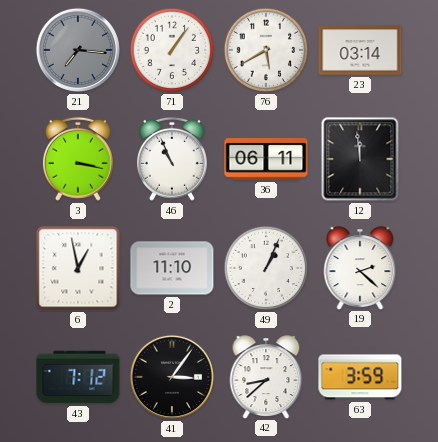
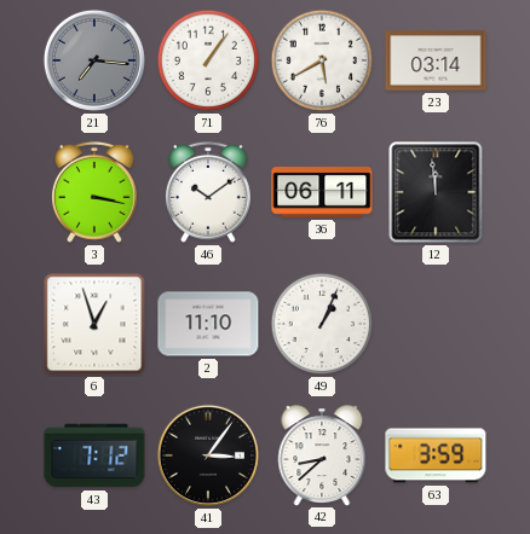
46: 10:56 -> 10:09
6: 12:58 -> 12:57
19: 2:22 -> none
